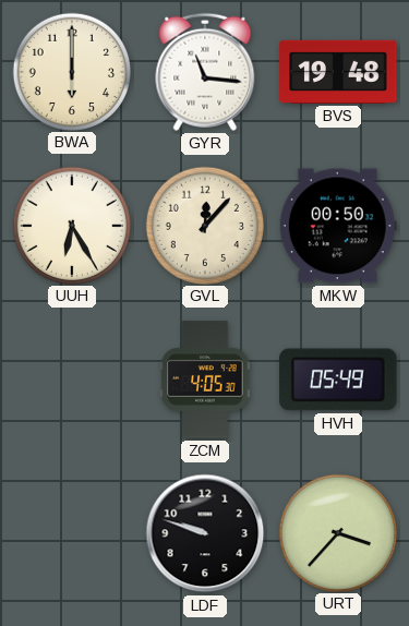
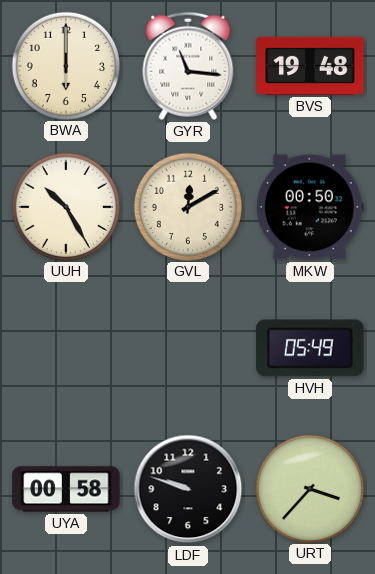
UUH: 6:25 -> 10:25
GVL: 12:07 -> 12:10
ZCM: 4:05 -> none
UYA: none -> 00:58
